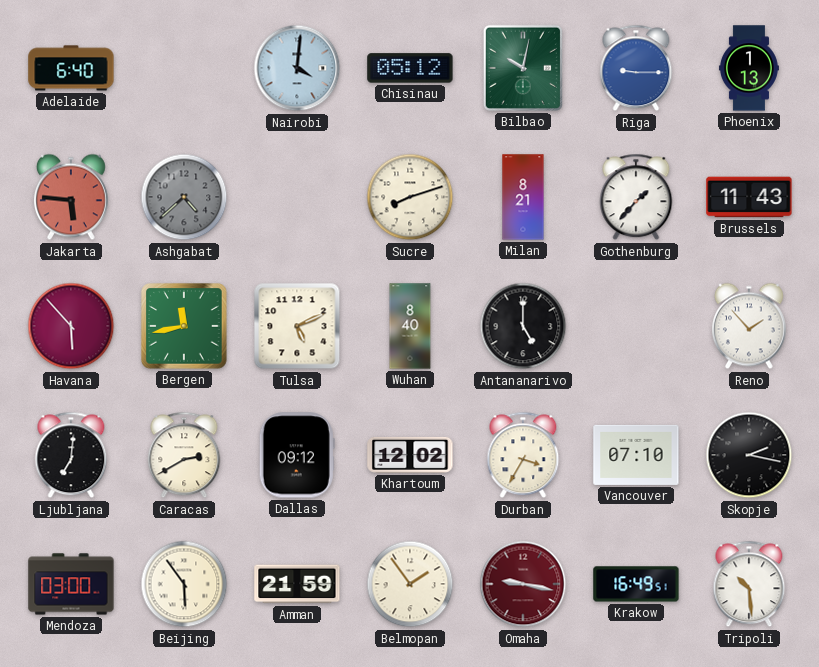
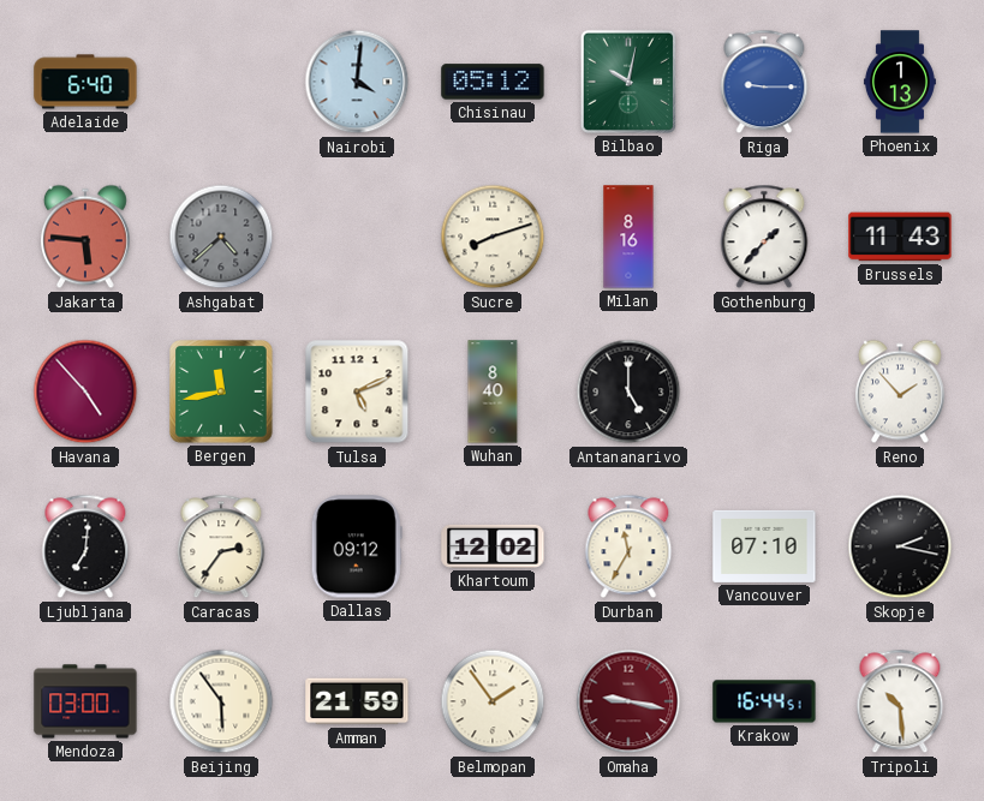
Milan: 8:21 -> 8:16
Havana: 5:53 -> 4:53
Caracas: 2:40 -> 2:36
Durban: 3:35 -> 11:35
Krakow: 16:49 -> 16:44
